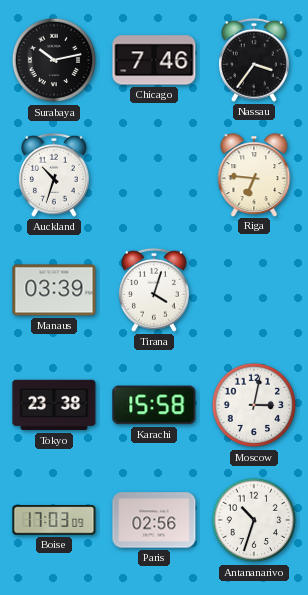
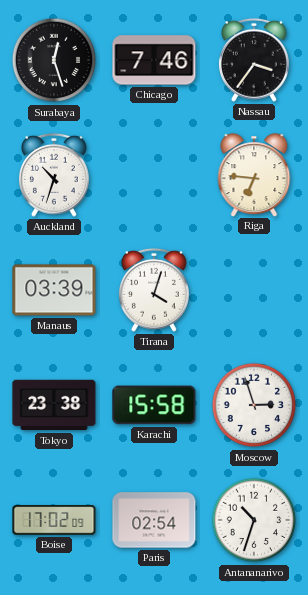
Surabaya: 10:13 -> 12:27
Moscow: 3:02 -> 2:57
Boise: 17:03 -> 17:02
Paris: 02:56 -> 02:54
